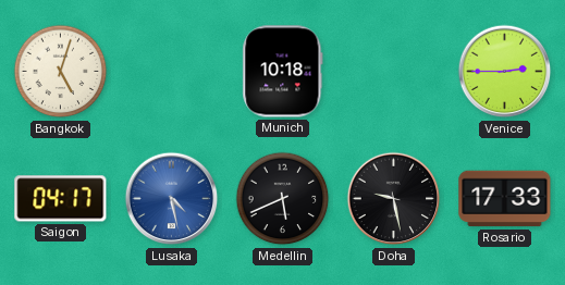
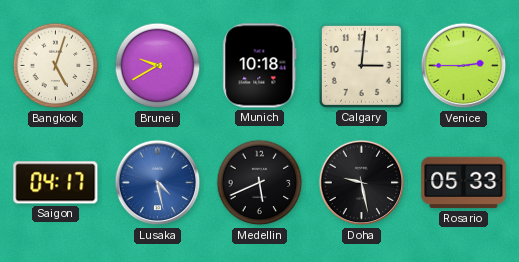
Brunei: none -> 9:40
Calgary: none -> 3:01
Rosario: 17:33 -> 05:33
